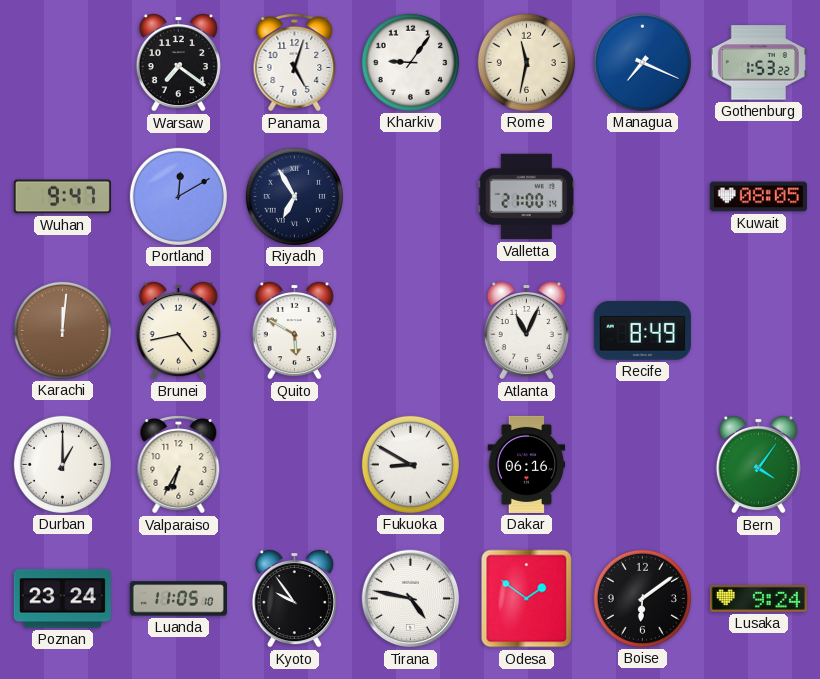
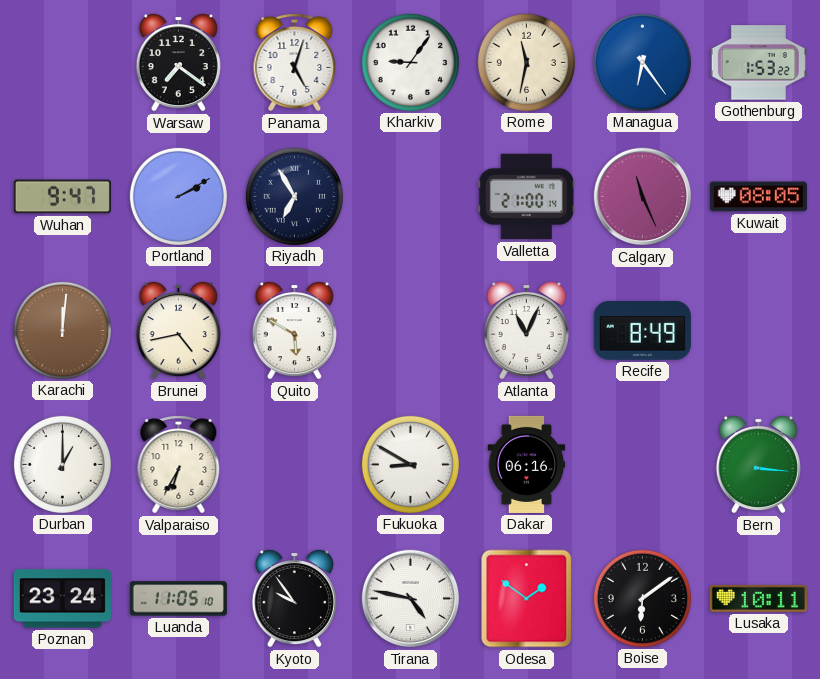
Managua: 7:19 -> 6:24
Portland: 12:10 -> 2:10
Calgary: none -> 11:26
Bern: 4:06 -> 3:16
Lusaka: 9:24 -> 10:11
